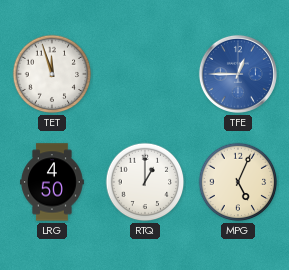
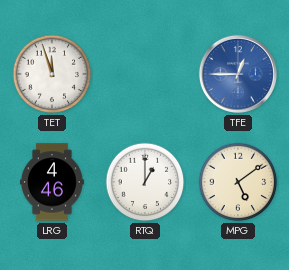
LRG: 4:50 -> 4:46
MPG: 5:04 -> 5:09
